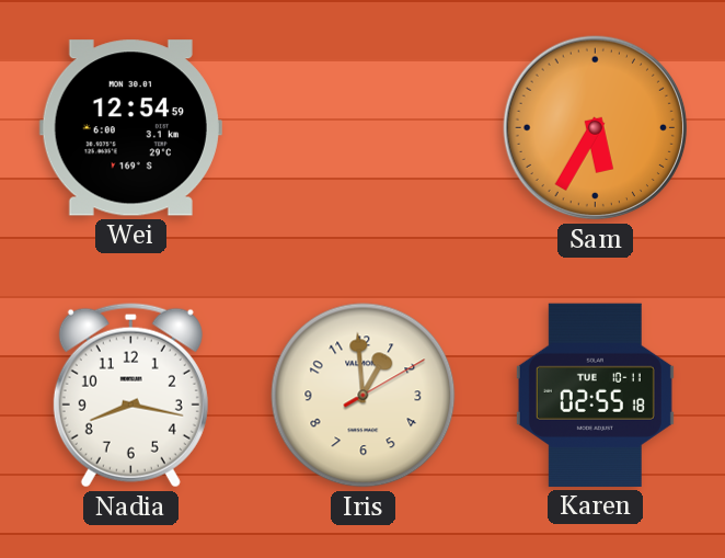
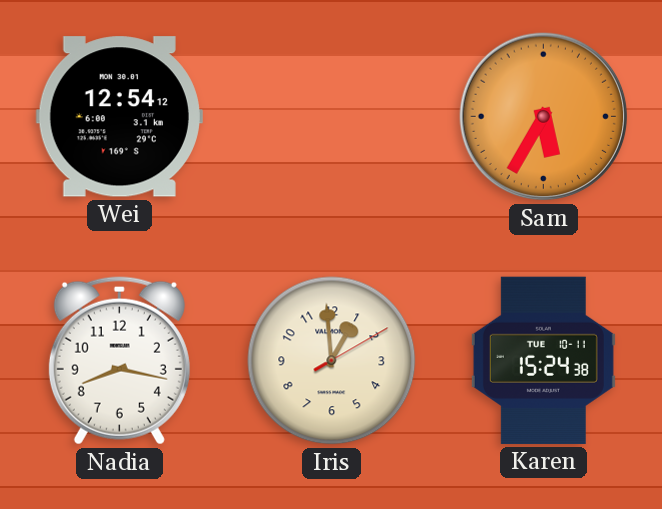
Wei: 12:54:59 -> 12:54:12
Karen: 02:55 -> 15:24
